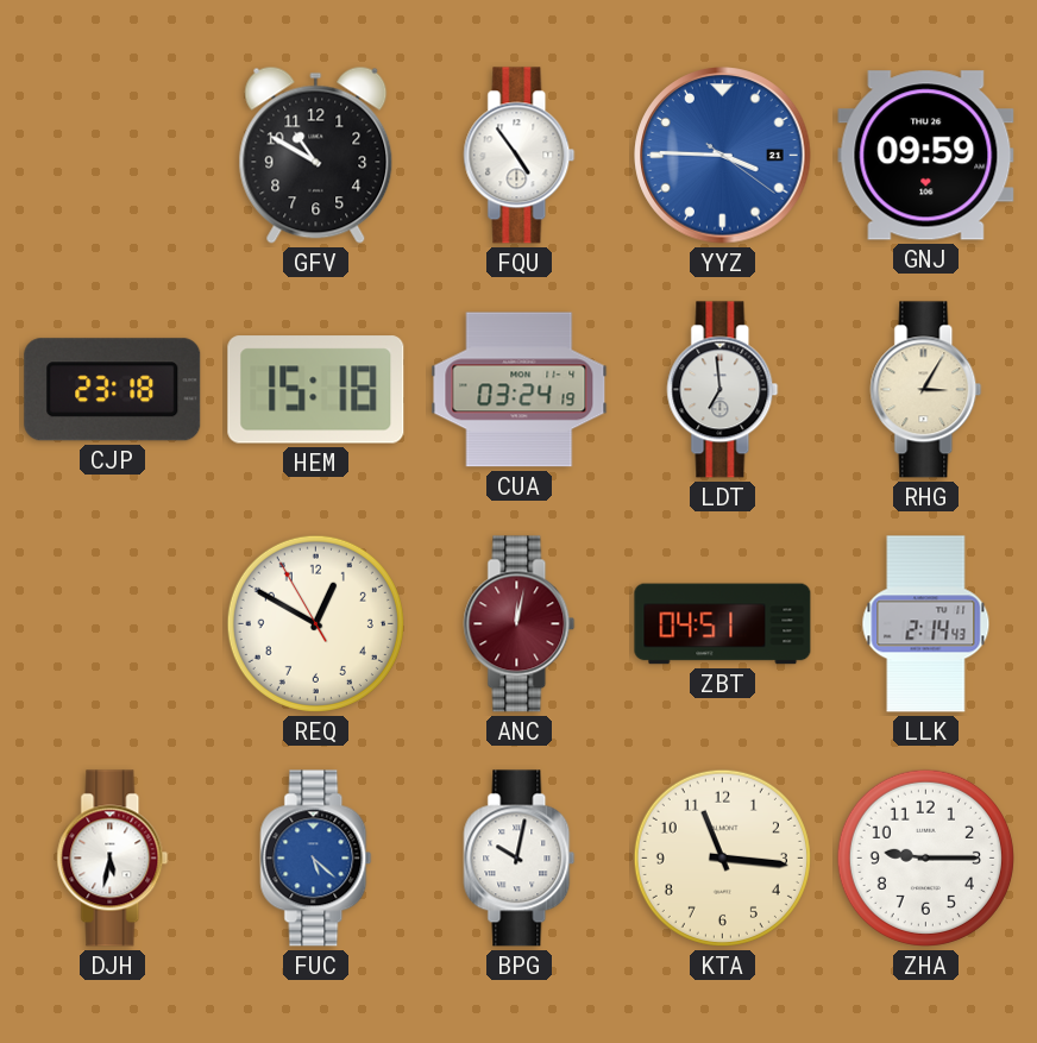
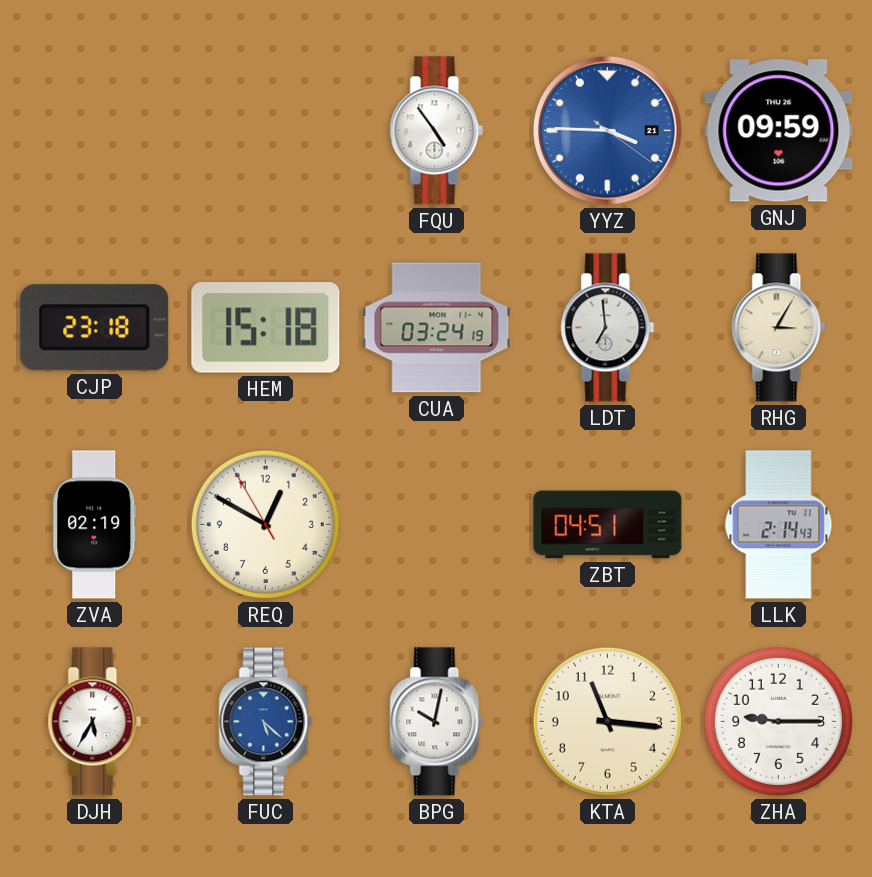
GFV: 10:50 -> none
ZVA: none -> 02:19
ANC: 12:02 -> none
DJH: 5:32 -> 5:35
